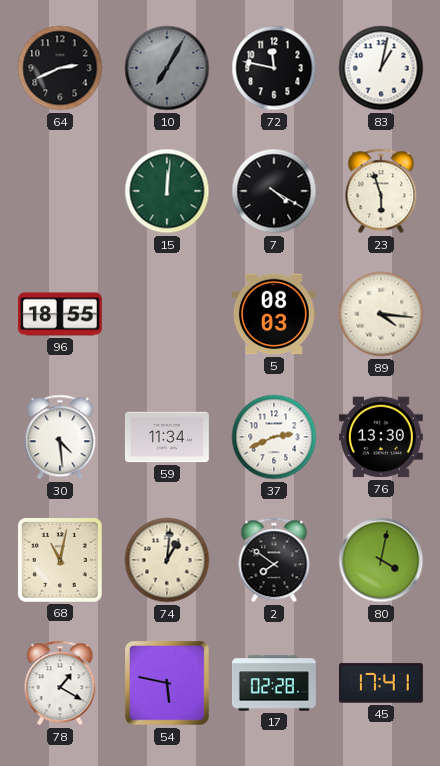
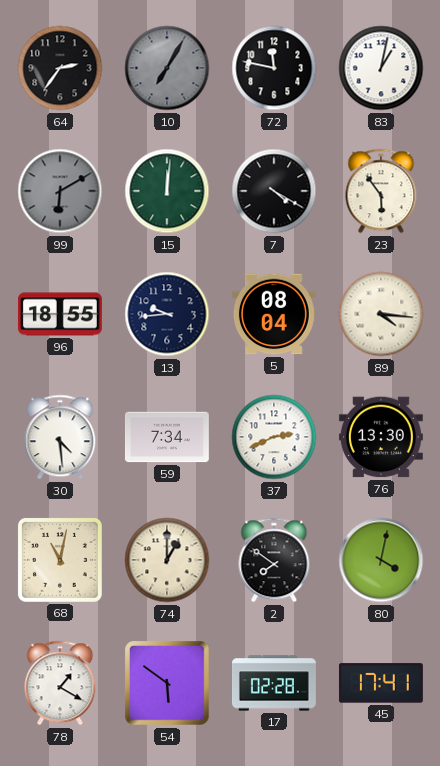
64: 2:41 -> 2:36
99: none -> 6:10
23: 5:57 -> 5:54
13: none -> 9:44
5: 08:03 -> 08:04
59: 11:34 -> 7:34
74: 1:01 -> 1:00
54: 5:47 -> 5:51
